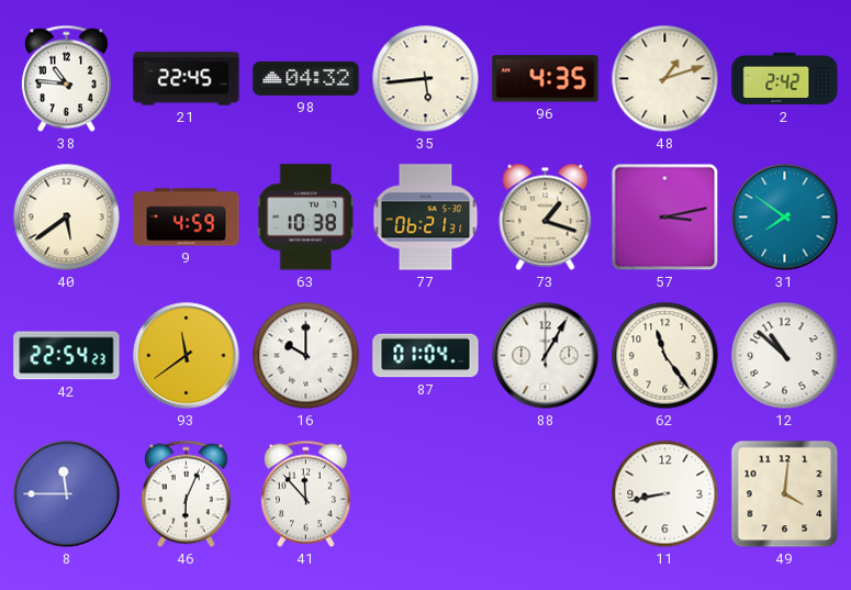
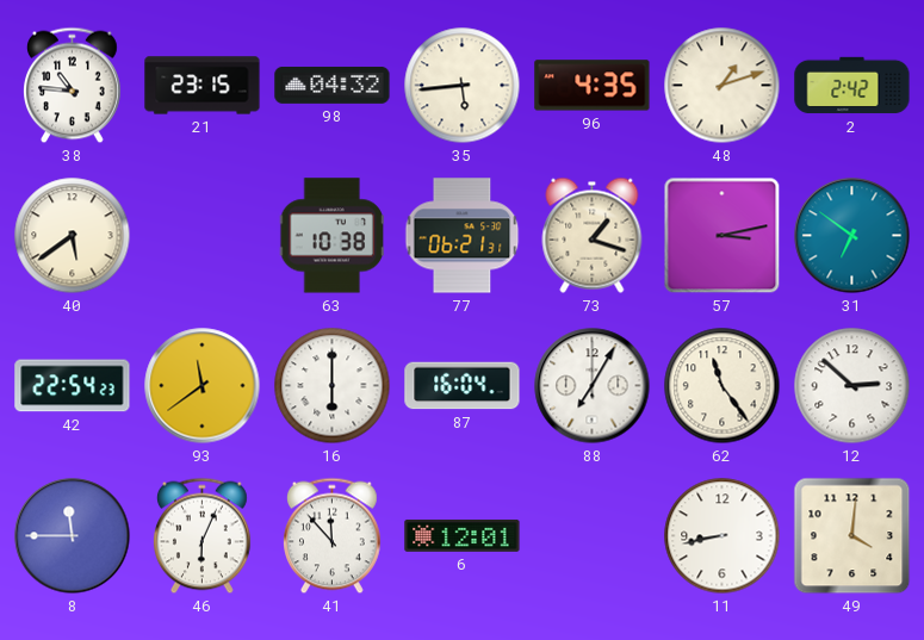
21: 22:45 -> 23:15
9: 4:59 -> none
31: 7:51 -> 6:51
16: 10:00 -> 6:00
87: 01:04 -> 16:04
88: 1:05 -> 7:05
12: 10:52 -> 2:52
6: none -> 12:01
